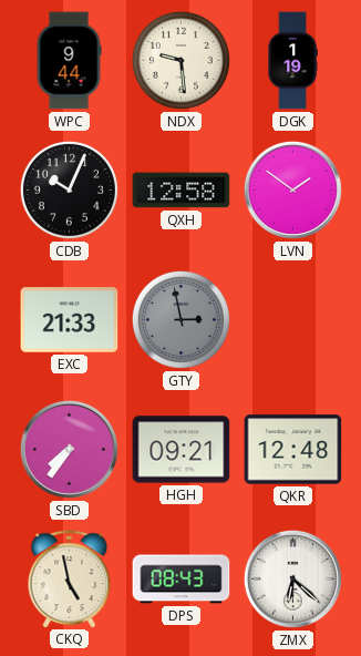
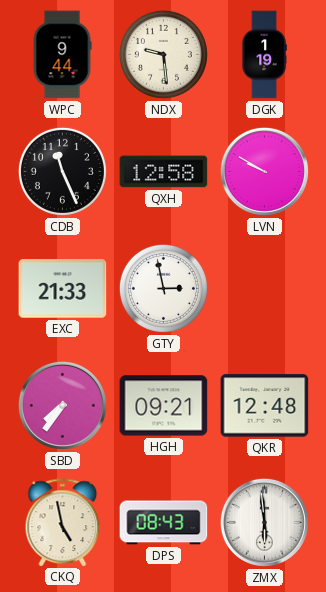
CDB: 10:04 -> 11:26
LVN: 1:51 -> 9:50
GTY dial: grey -> white
ZMX: 6:22 -> 5:59
